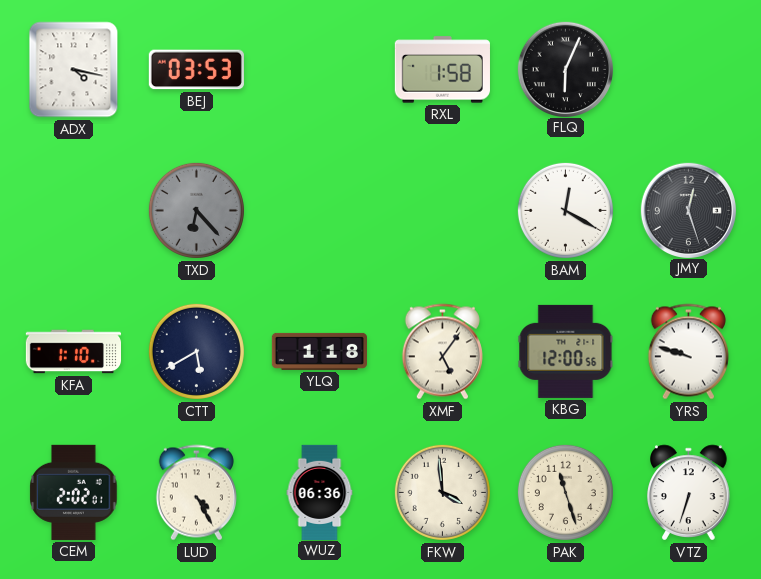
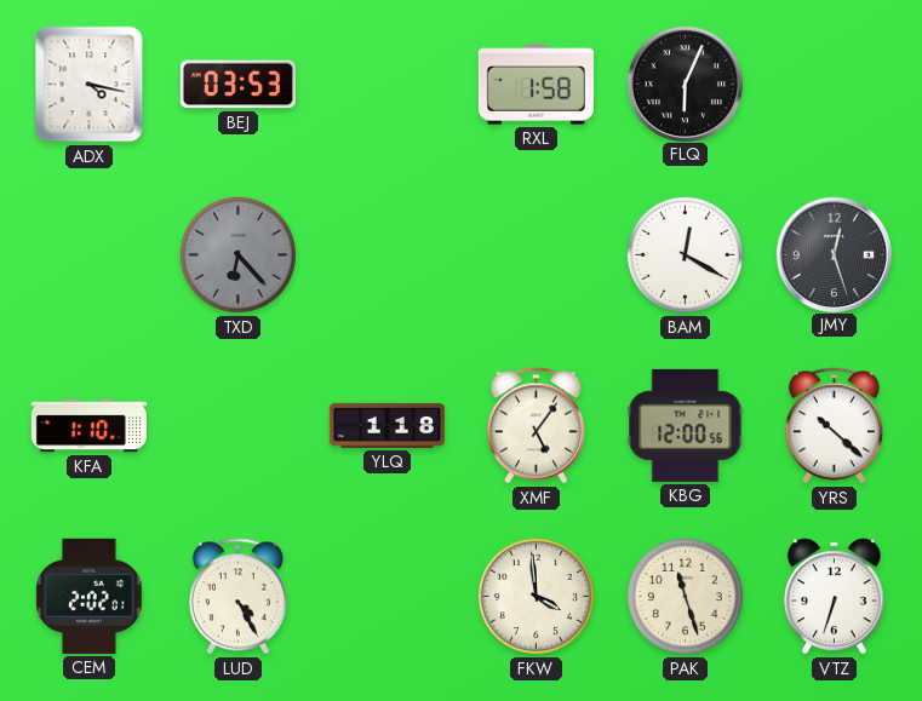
CTT: 5:40 -> none
YRS: 9:48 -> 10:22
WUZ: 06:36 -> none
